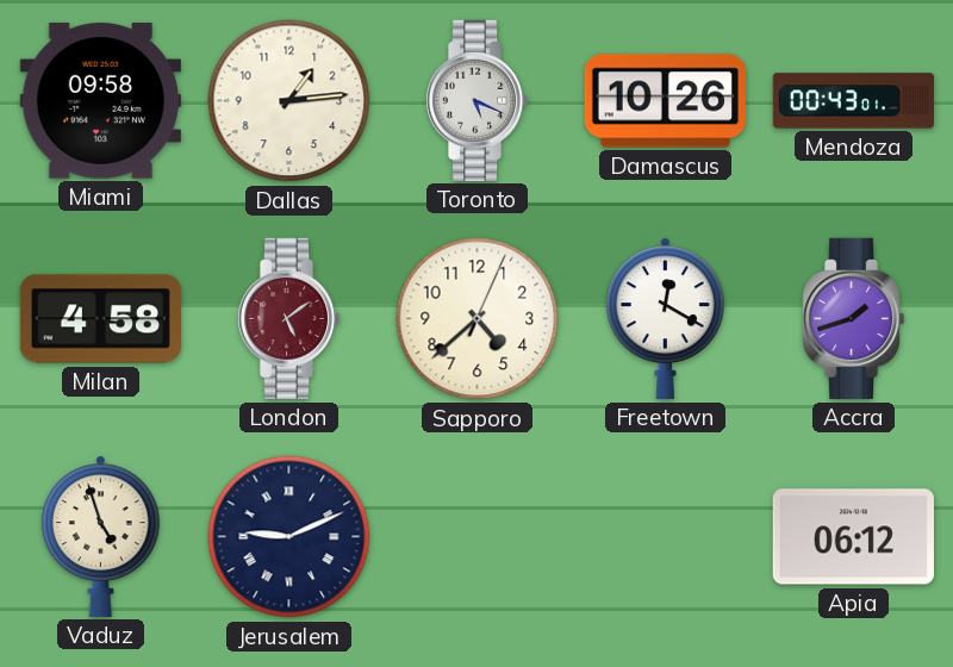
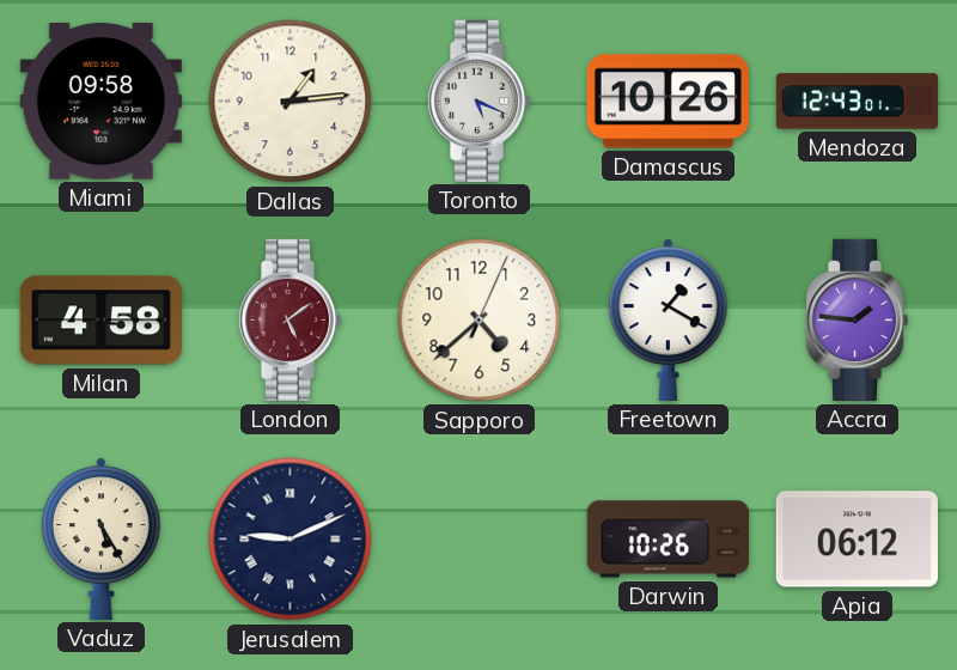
Mendoza: 00:43 -> 12:43
Freetown: 12:20 -> 1:20
Accra: 1:42 -> 1:46
Vaduz: 4:57 -> 5:25
Darwin: none -> 10:26
